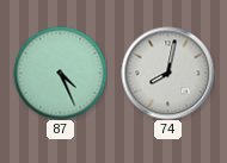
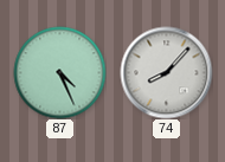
74: 8:02 -> 8:07
